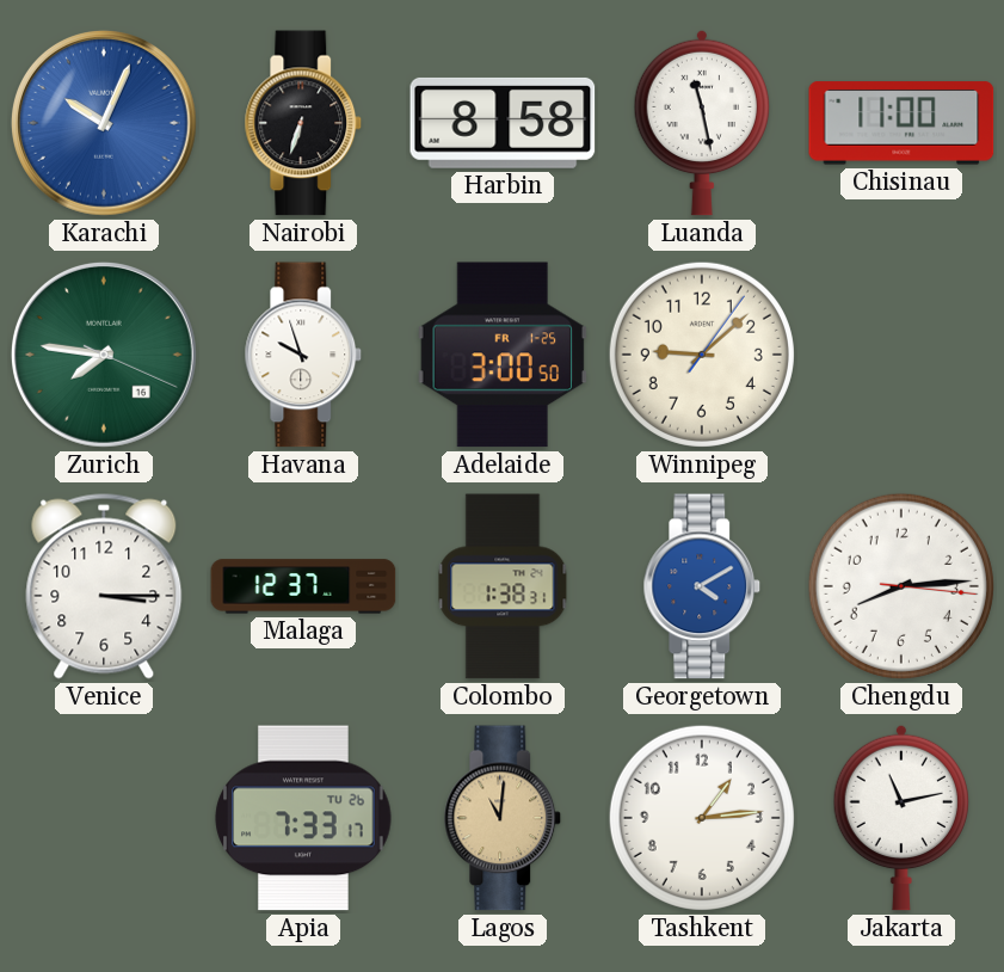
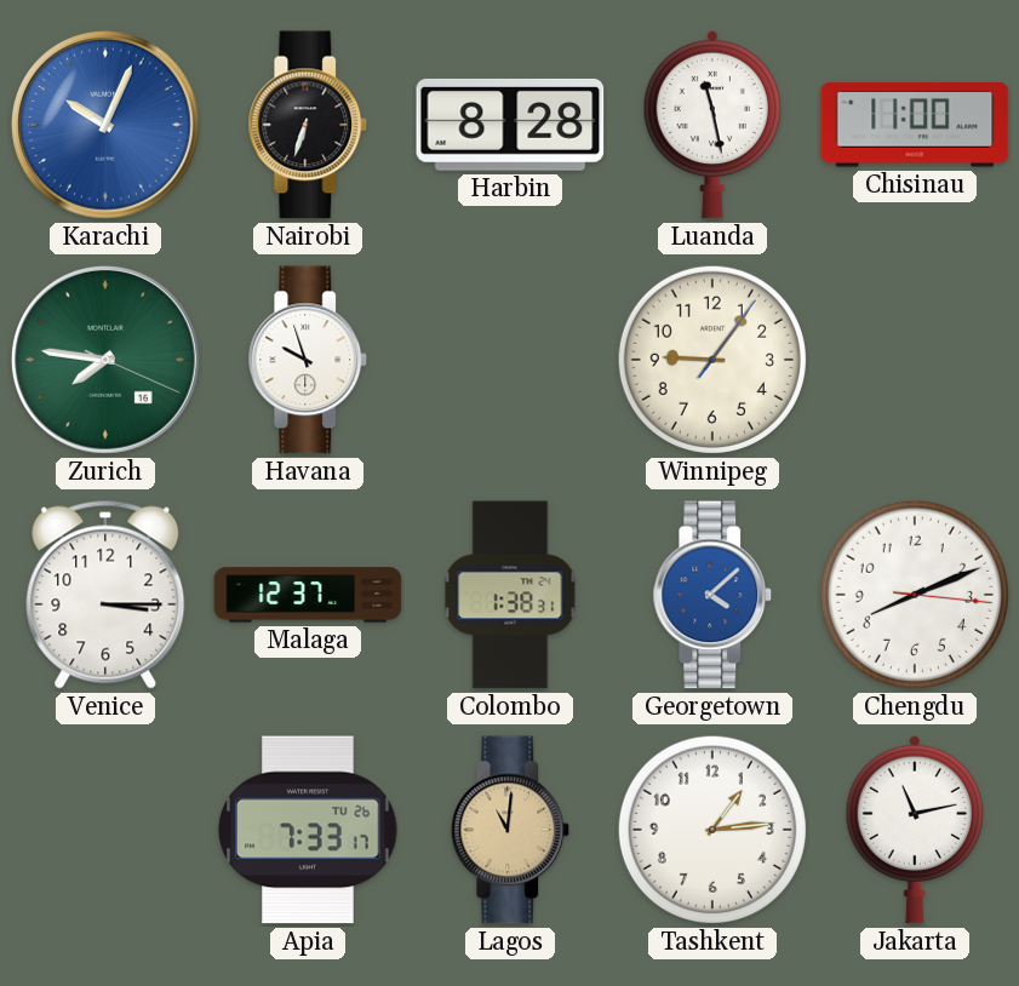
Harbin: 8:58 -> 8:28
Adelaide: 3:00 -> none
Winnipeg: 9:08 -> 9:06
Georgetown: 4:10 -> 4:08
Chengdu: 8:14 -> 8:11
